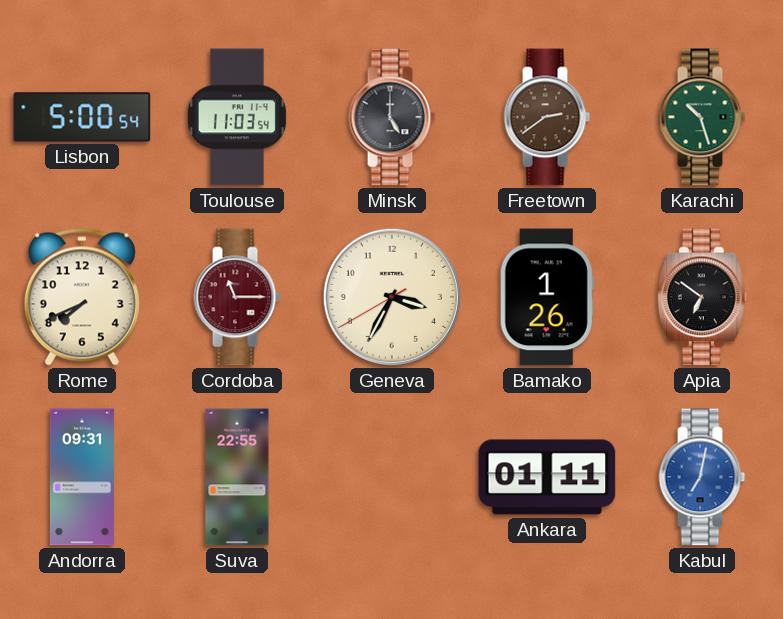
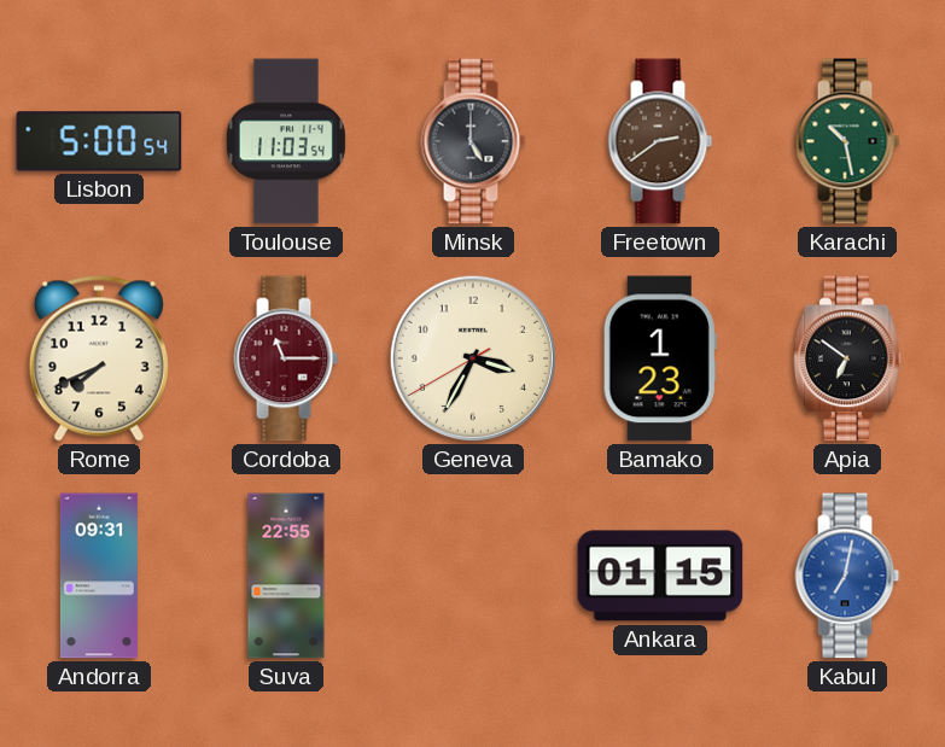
Karachi: 10:27 -> 10:28
Bamako: 1:26 -> 1:23
Ankara: 01:11 -> 01:15
